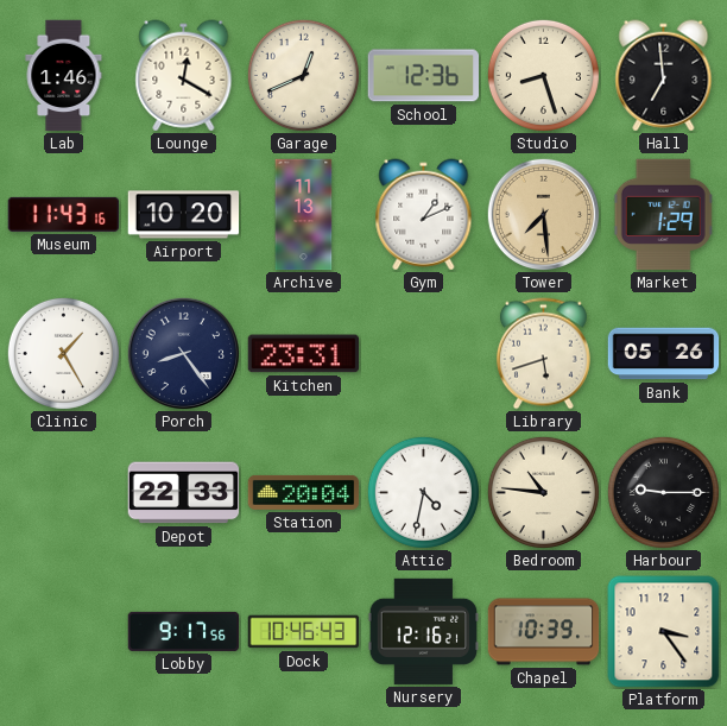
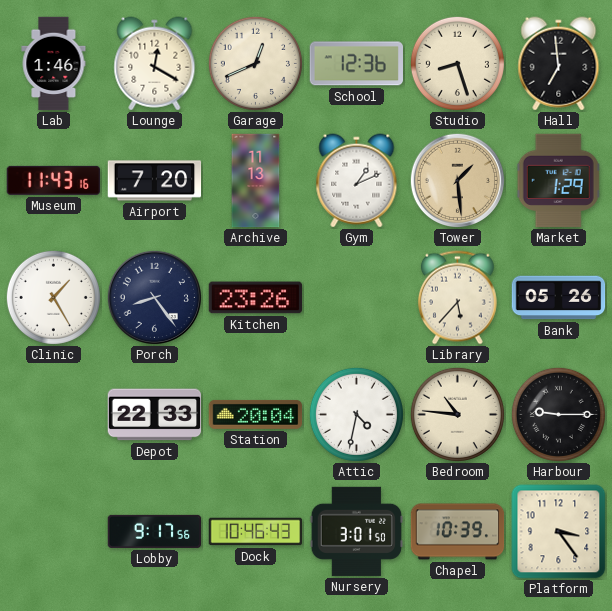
Airport: 10:20 -> 7:20
Tower: 7:29 -> 1:29
Kitchen: 23:31 -> 23:26
Library: 5:42 -> 5:37
Nursery: 12:16 -> 3:01
